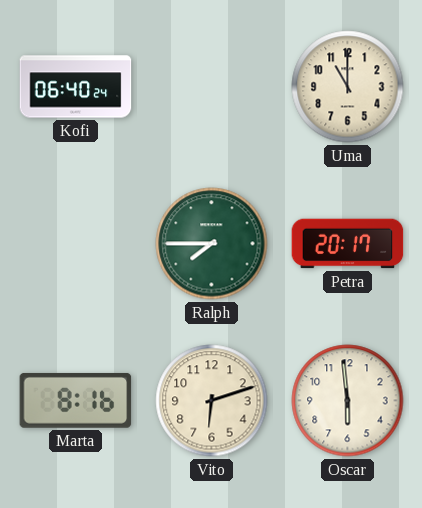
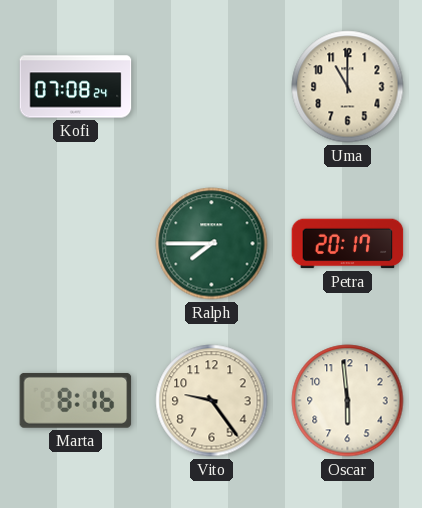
Kofi: 06:40 -> 07:08
Vito: 6:12 -> 9:24
